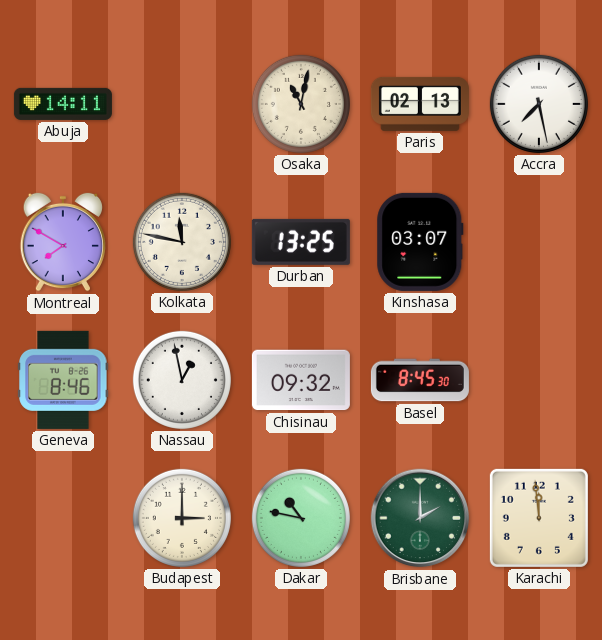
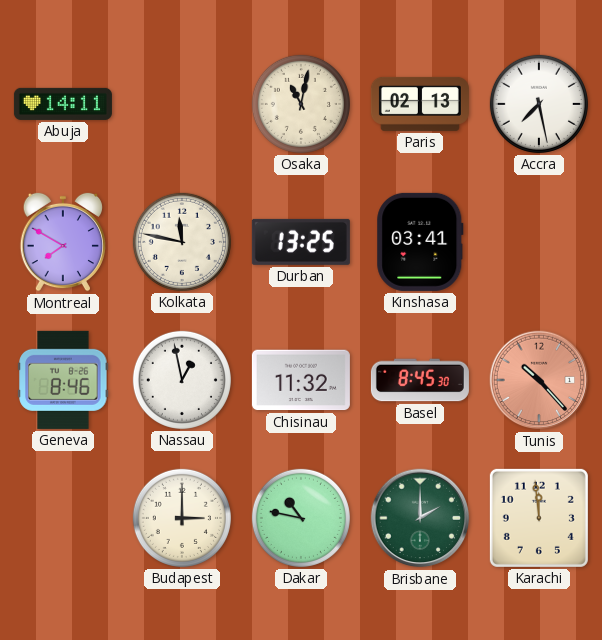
Kinshasa: 03:07 -> 03:41
Chisinau: 09:32 -> 11:32
Tunis: none -> 10:23
